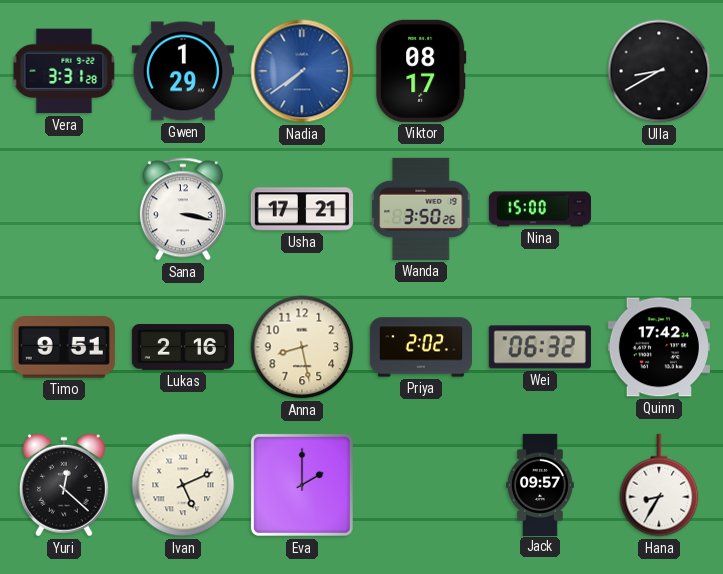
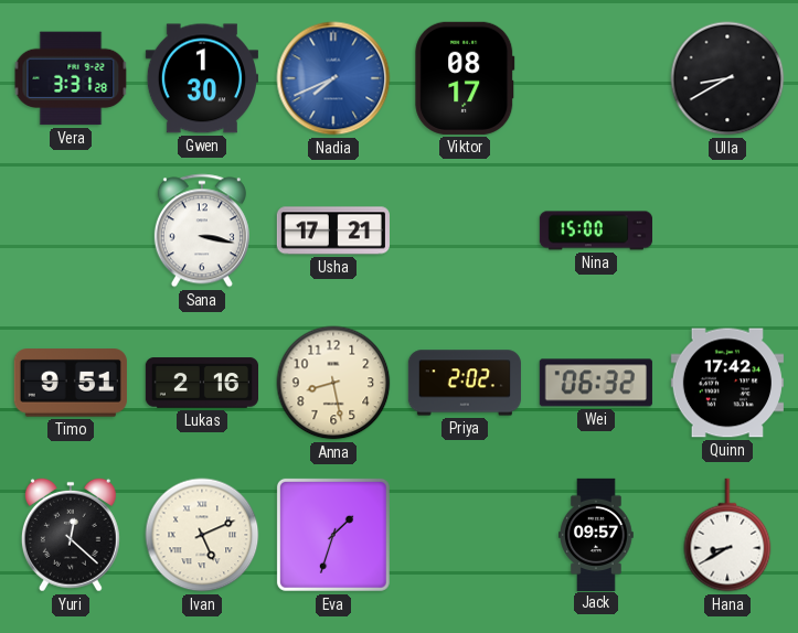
Gwen: 1:29 -> 1:30
Nadia: 7:39 -> 7:41
Wanda: 3:50 -> none
Eva: 2:00 -> 1:33
Hana: 8:35 -> 8:40
